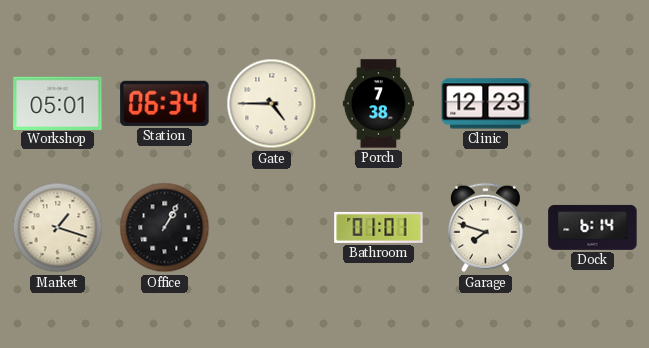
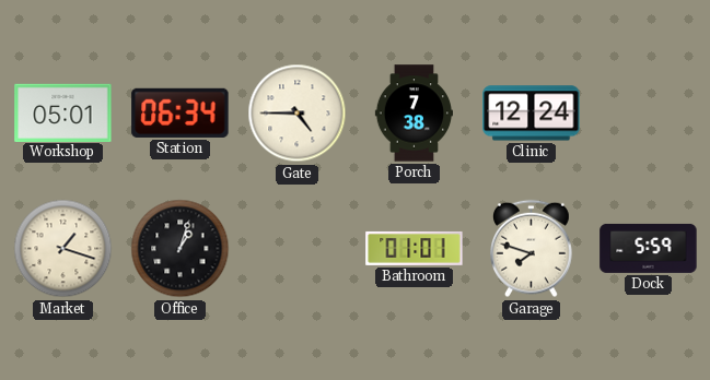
Clinic: 12:23 -> 12:24
Office: 1:05 -> 1:03
Dock: 6:14 -> 5:59
